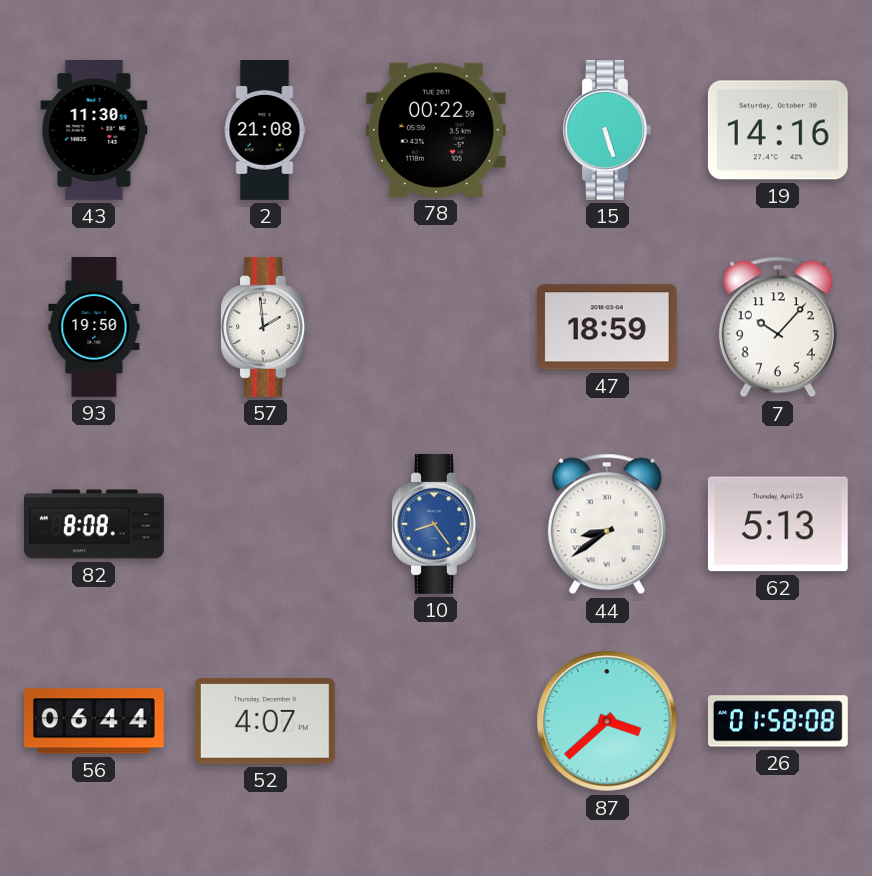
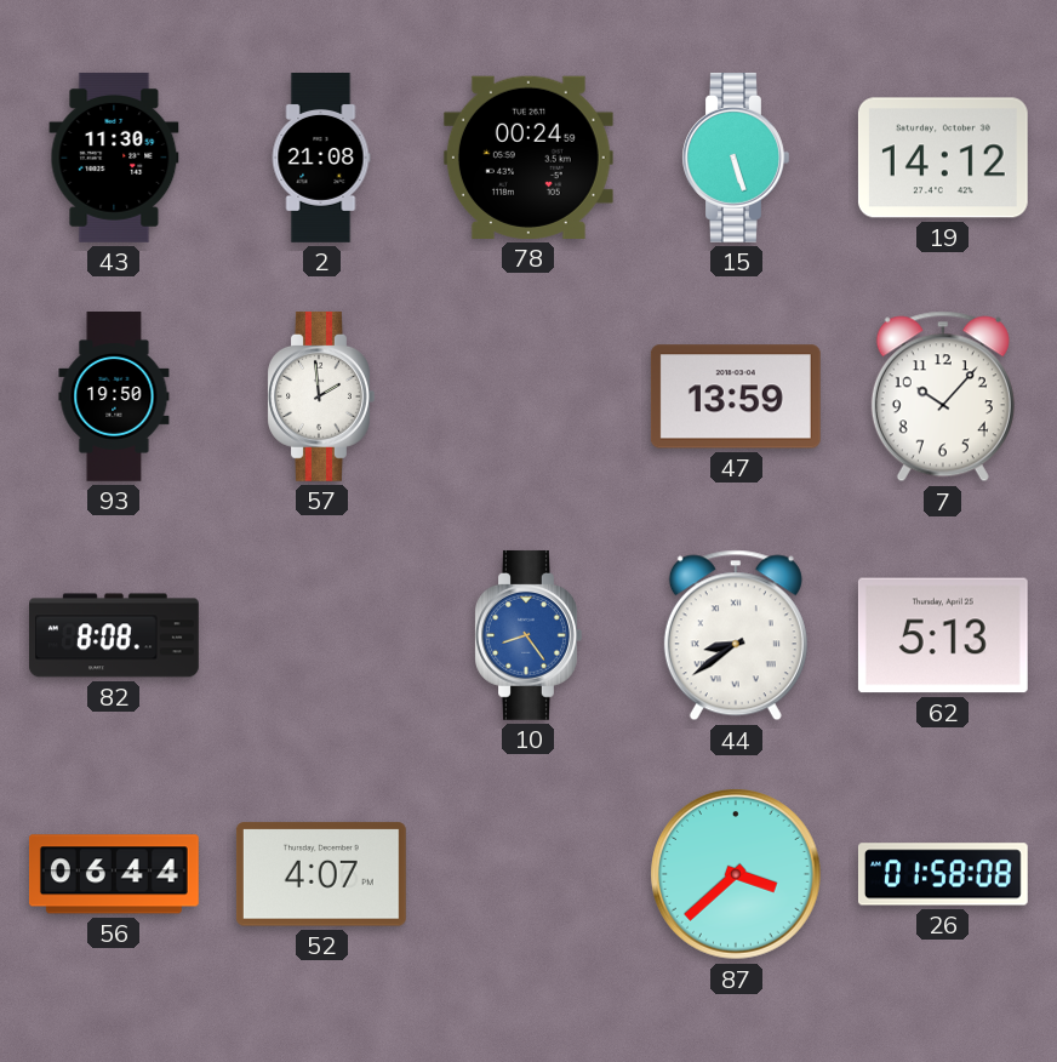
78: 00:22 -> 00:24
19: 14:16 -> 14:12
47: 18:59 -> 13:59
